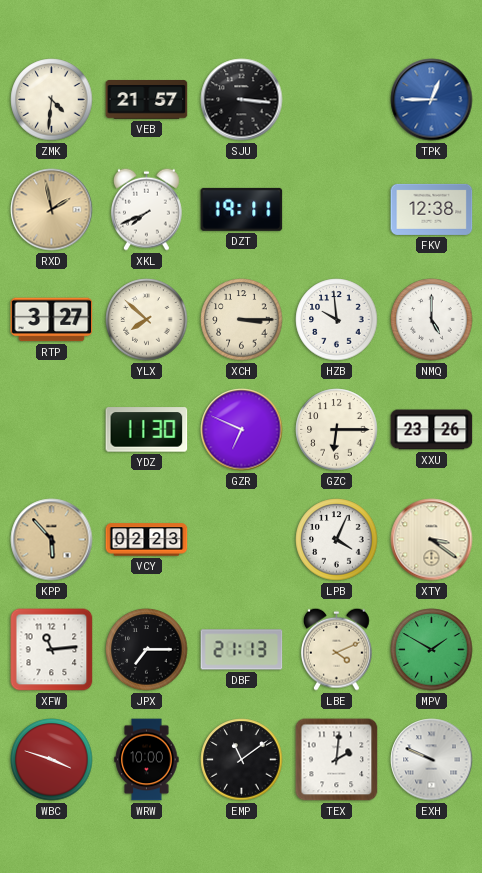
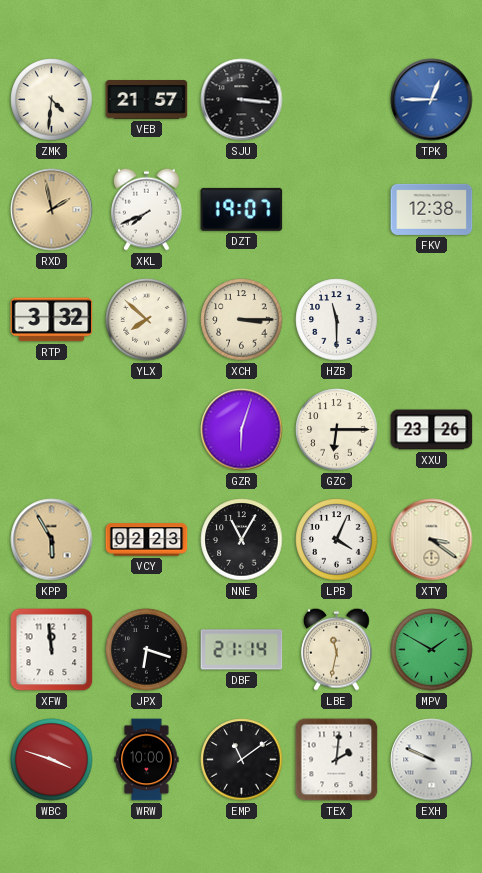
DZT: 19:11 -> 19:07
RTP: 3:27 -> 3:32
HZB: 9:59 -> 11:30
NMQ: 5:00 -> none
YDZ: 11:30 -> none
GZR: 6:49 -> 6:03
KPP: 5:53 -> 5:55
NNE: none -> 11:05
XFW: 11:14 -> 11:59
JPX: 7:15 -> 6:18
DBF: 21:13 -> 21:14
LBE: 4:11 -> 11:32
